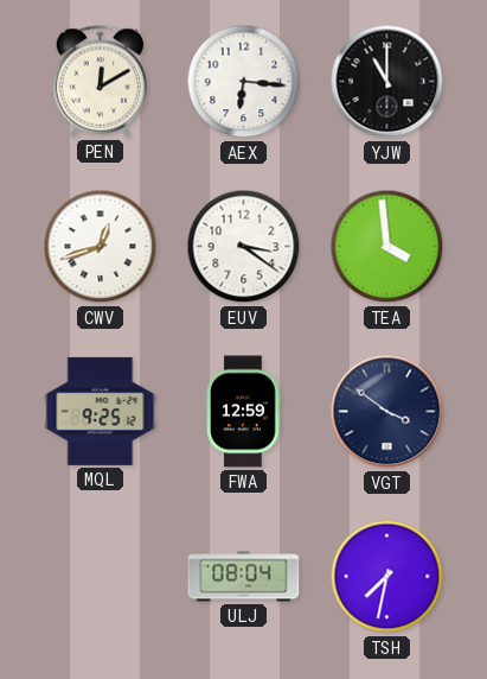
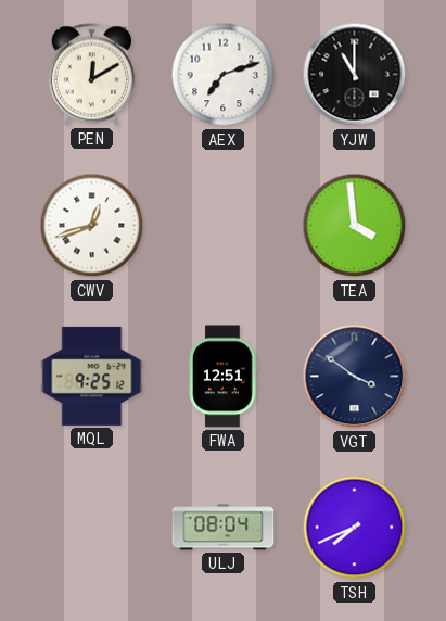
AEX: 6:16 -> 7:12
EUV: 3:21 -> none
FWA: 12:59 -> 12:51
TSH: 7:32 -> 7:41
